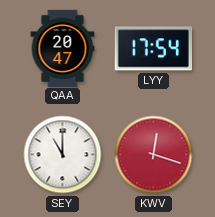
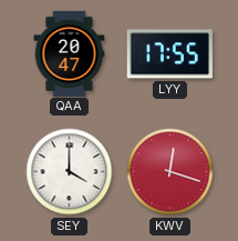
LYY: 17:54 -> 17:55
SEY: 11:00 -> 4:00
